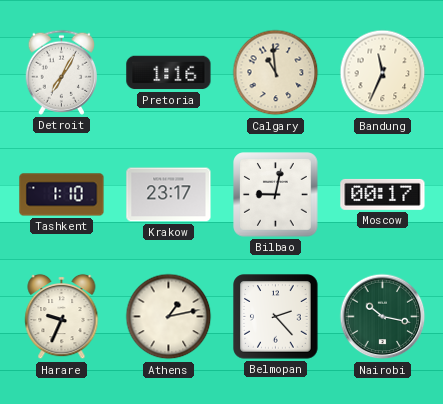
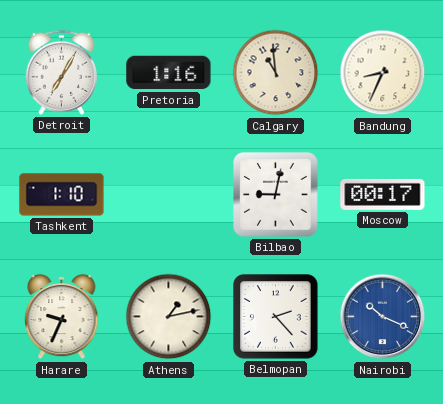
Bandung: 11:34 -> 8:34
Krakow: 23:17 -> none
Nairobi: 10:17 -> 10:19
Nairobi dial: green -> blue
